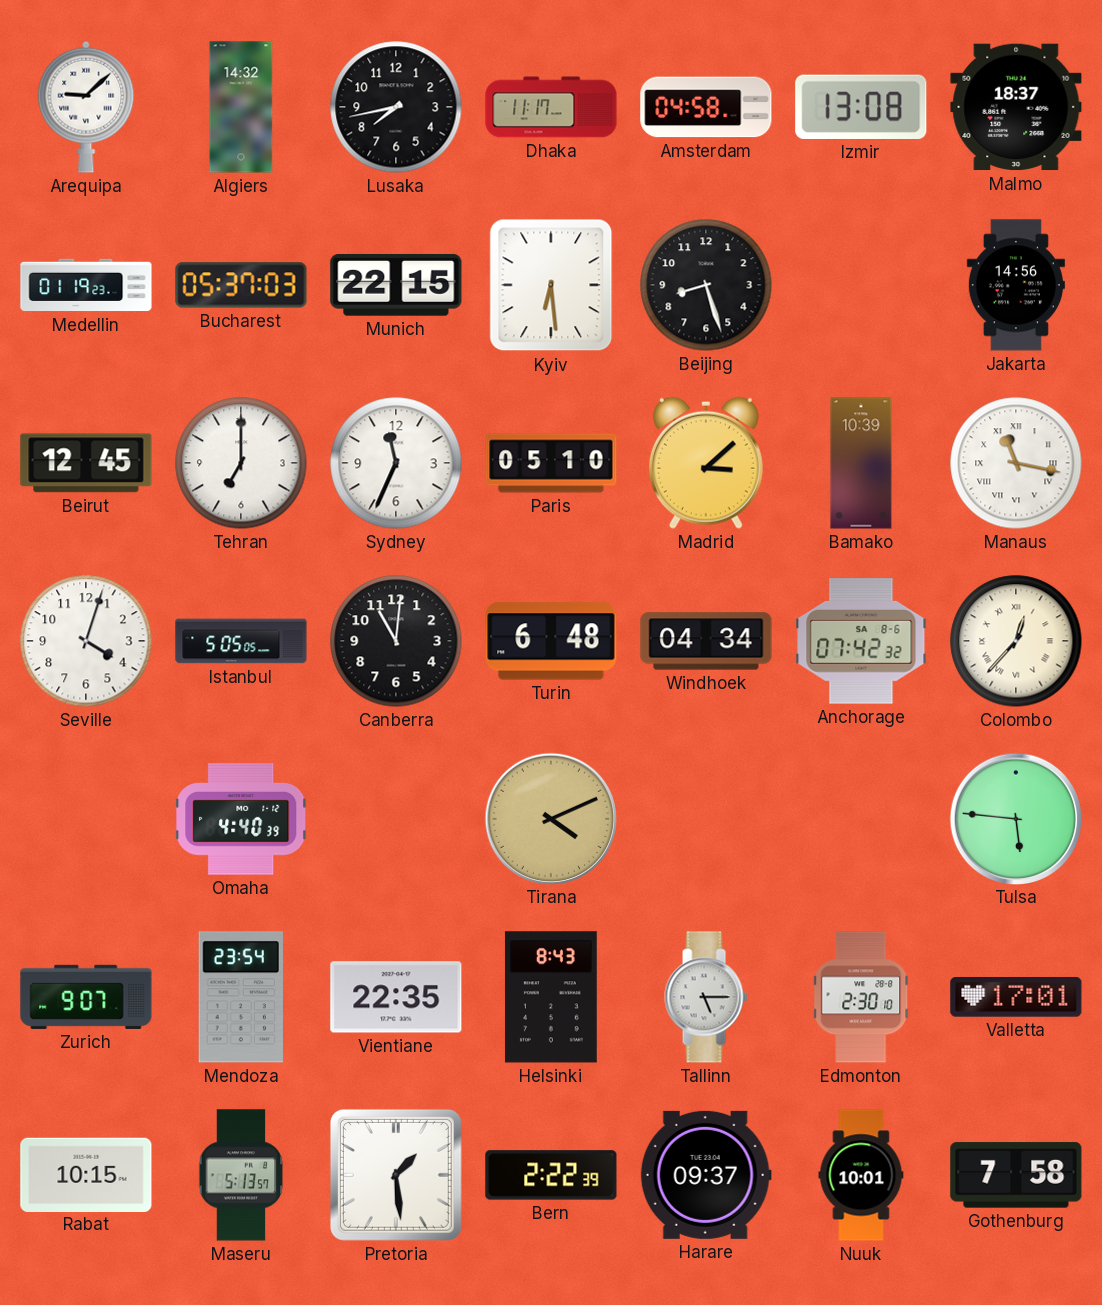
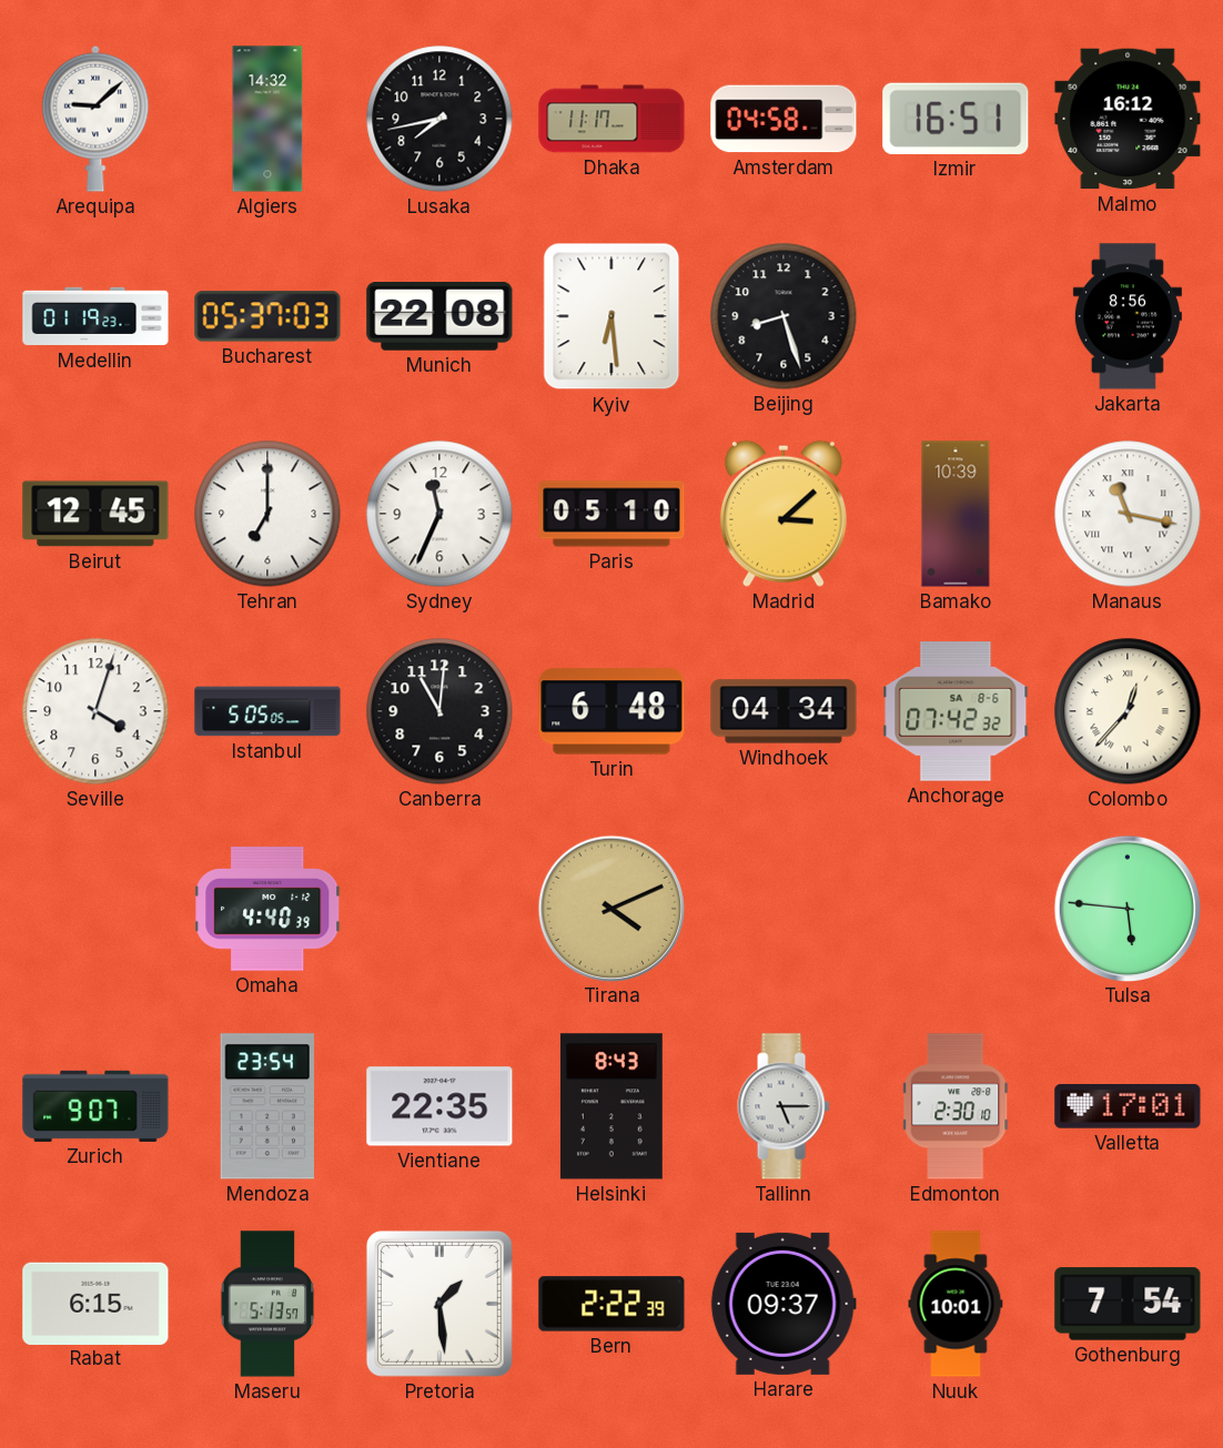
Izmir: 13:08 -> 16:51
Malmo: 18:37 -> 16:12
Munich: 22:15 -> 22:08
Jakarta: 14:56 -> 8:56
Rabat: 10:15 -> 6:15
Gothenburg: 7:58 -> 7:54
